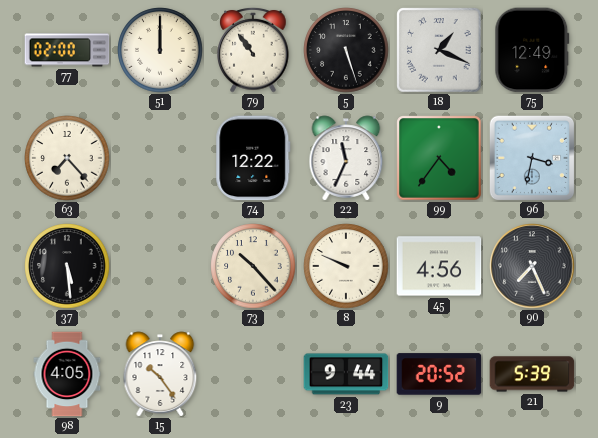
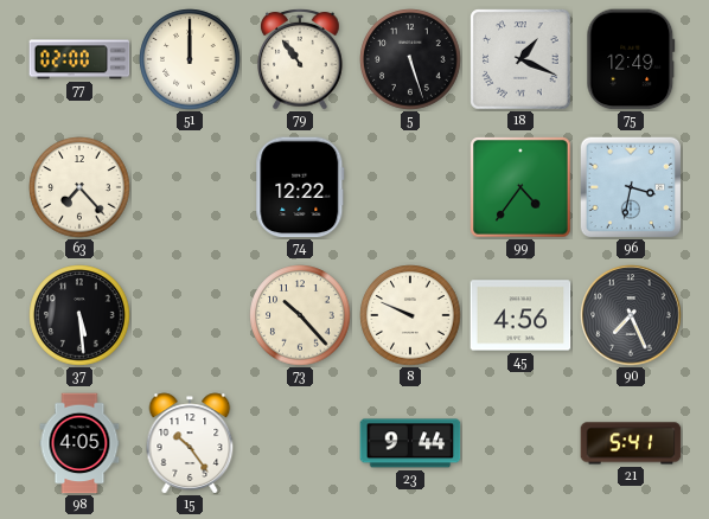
22: 11:34 -> none
9: 20:52 -> none
21: 5:39 -> 5:41
